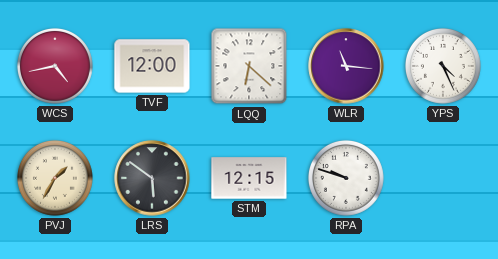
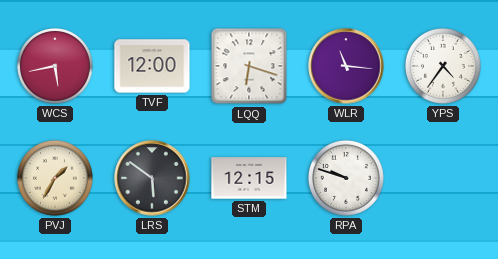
WCS: 4:43 -> 5:43
LQQ: 6:22 -> 6:18
YPS: 4:26 -> 4:36
